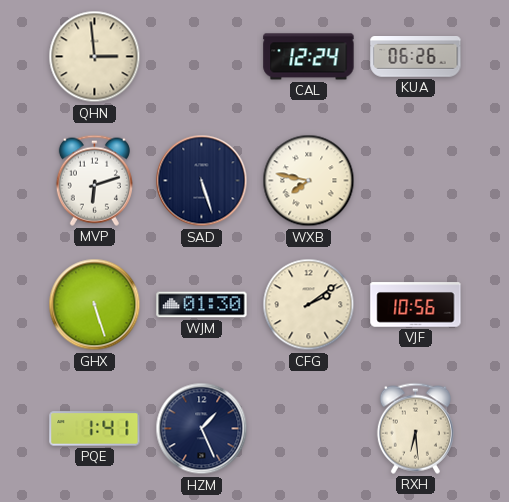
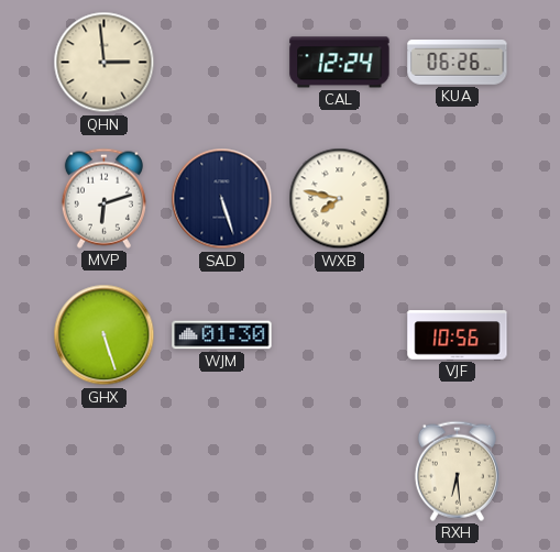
CFG: 2:09 -> none
PQE: 1:41 -> none
HZM: 1:26 -> none
